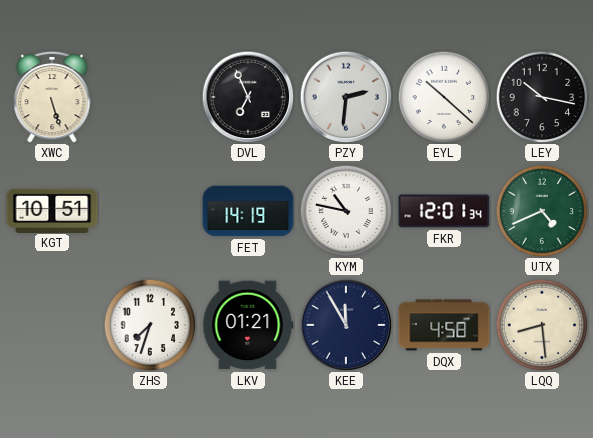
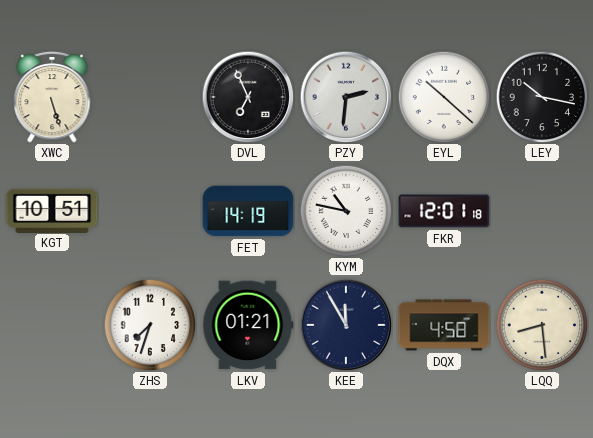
FKR: 12:01:34 -> 12:01:18
UTX: 4:41 -> none
